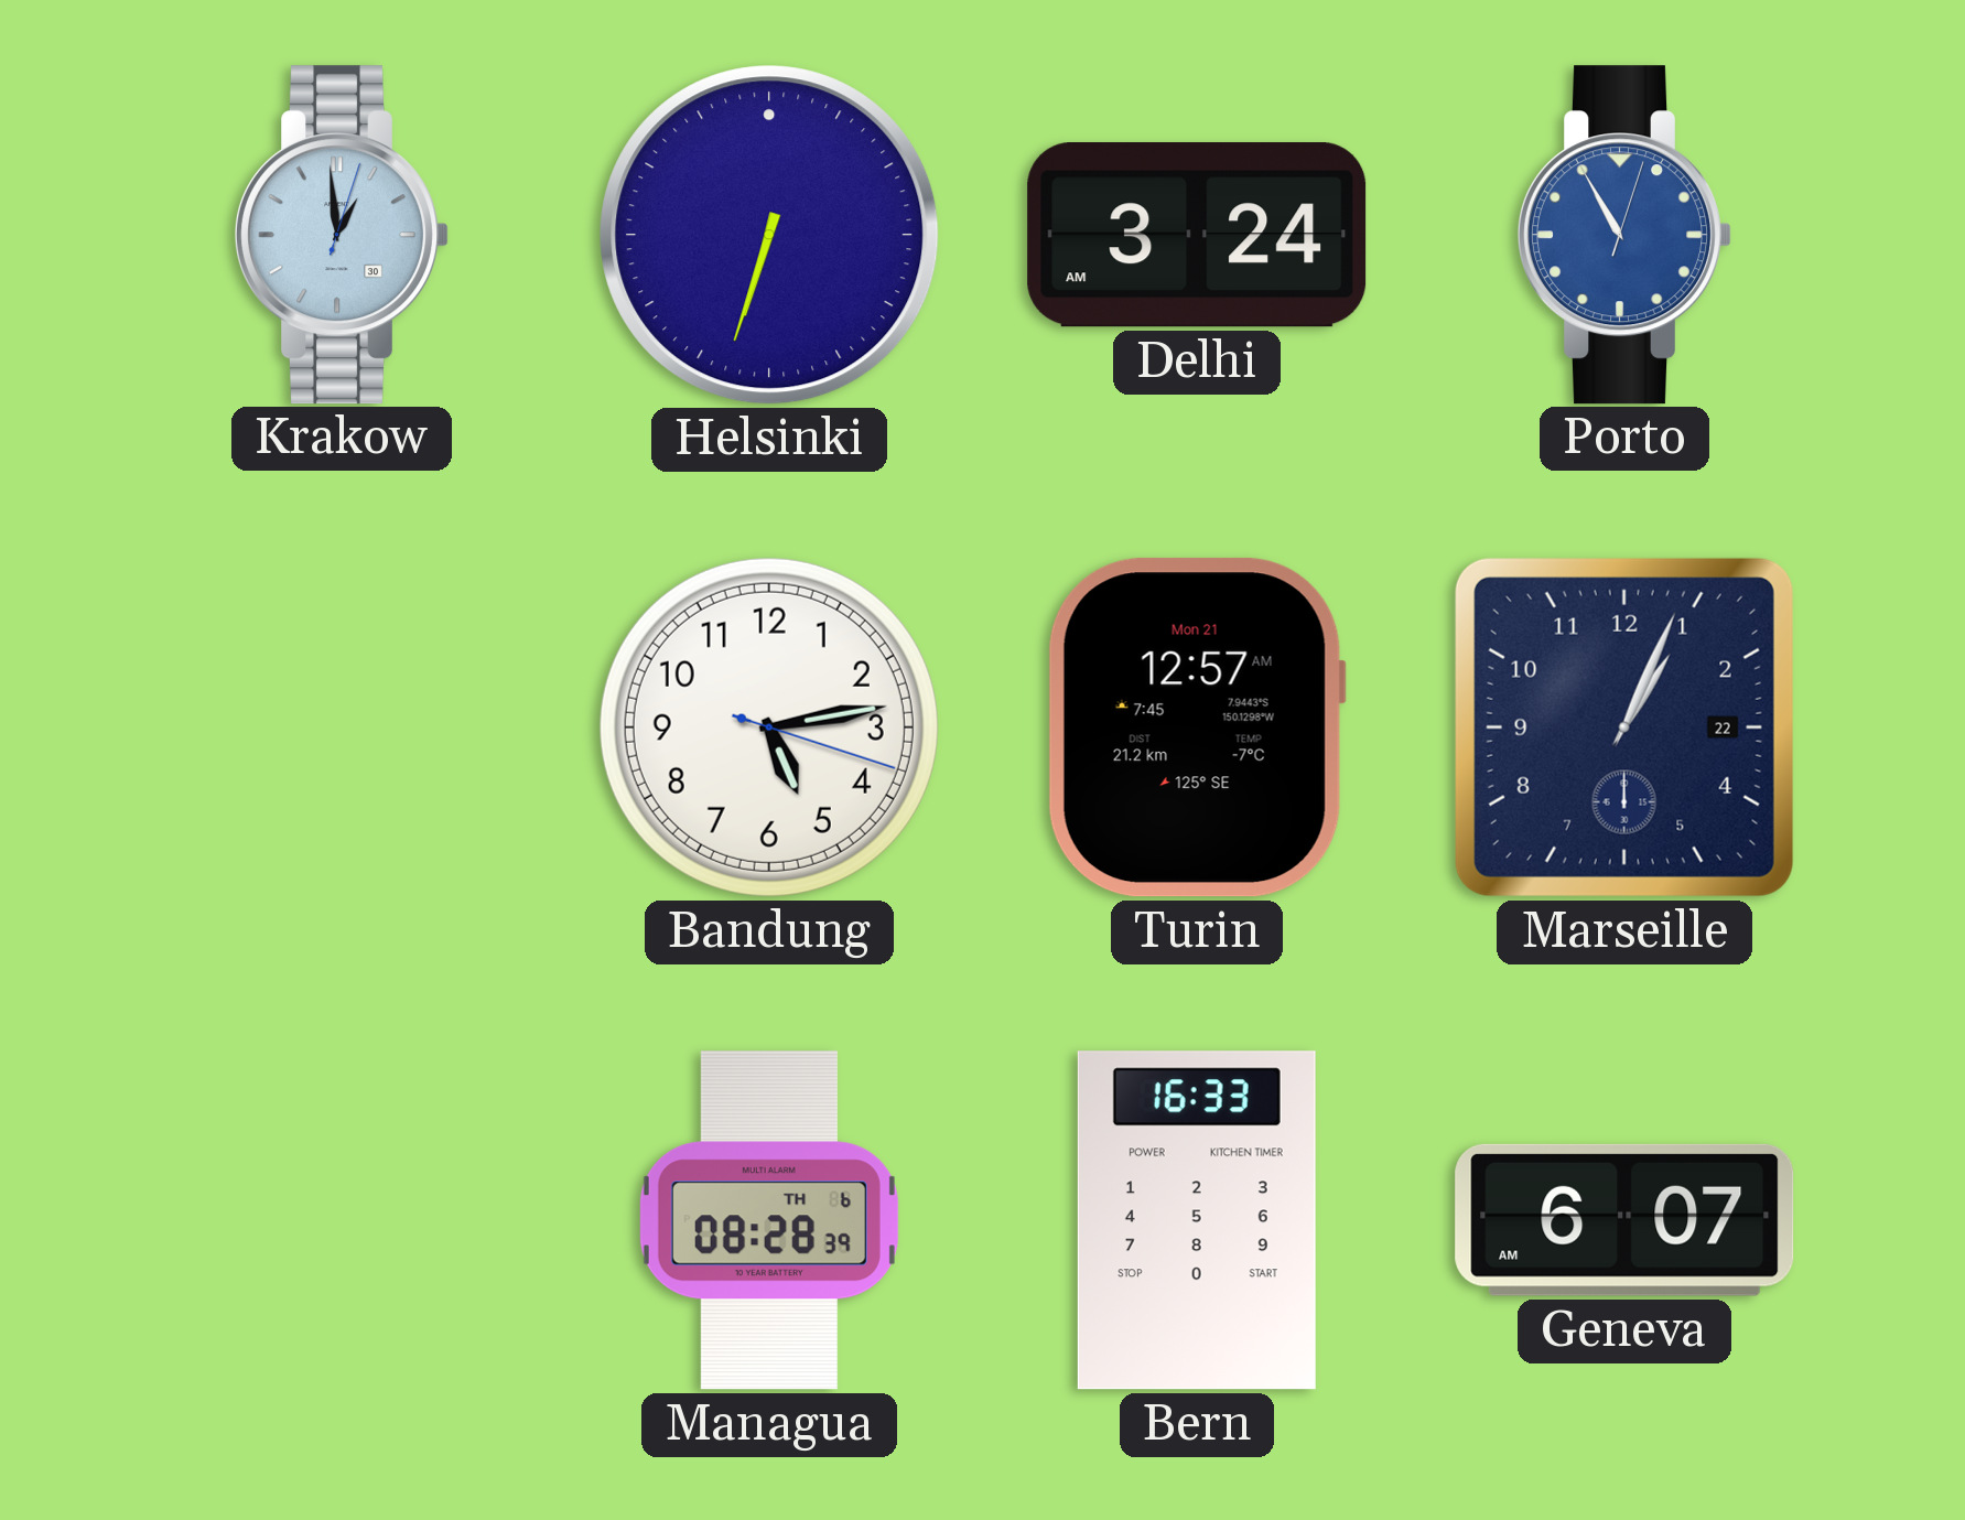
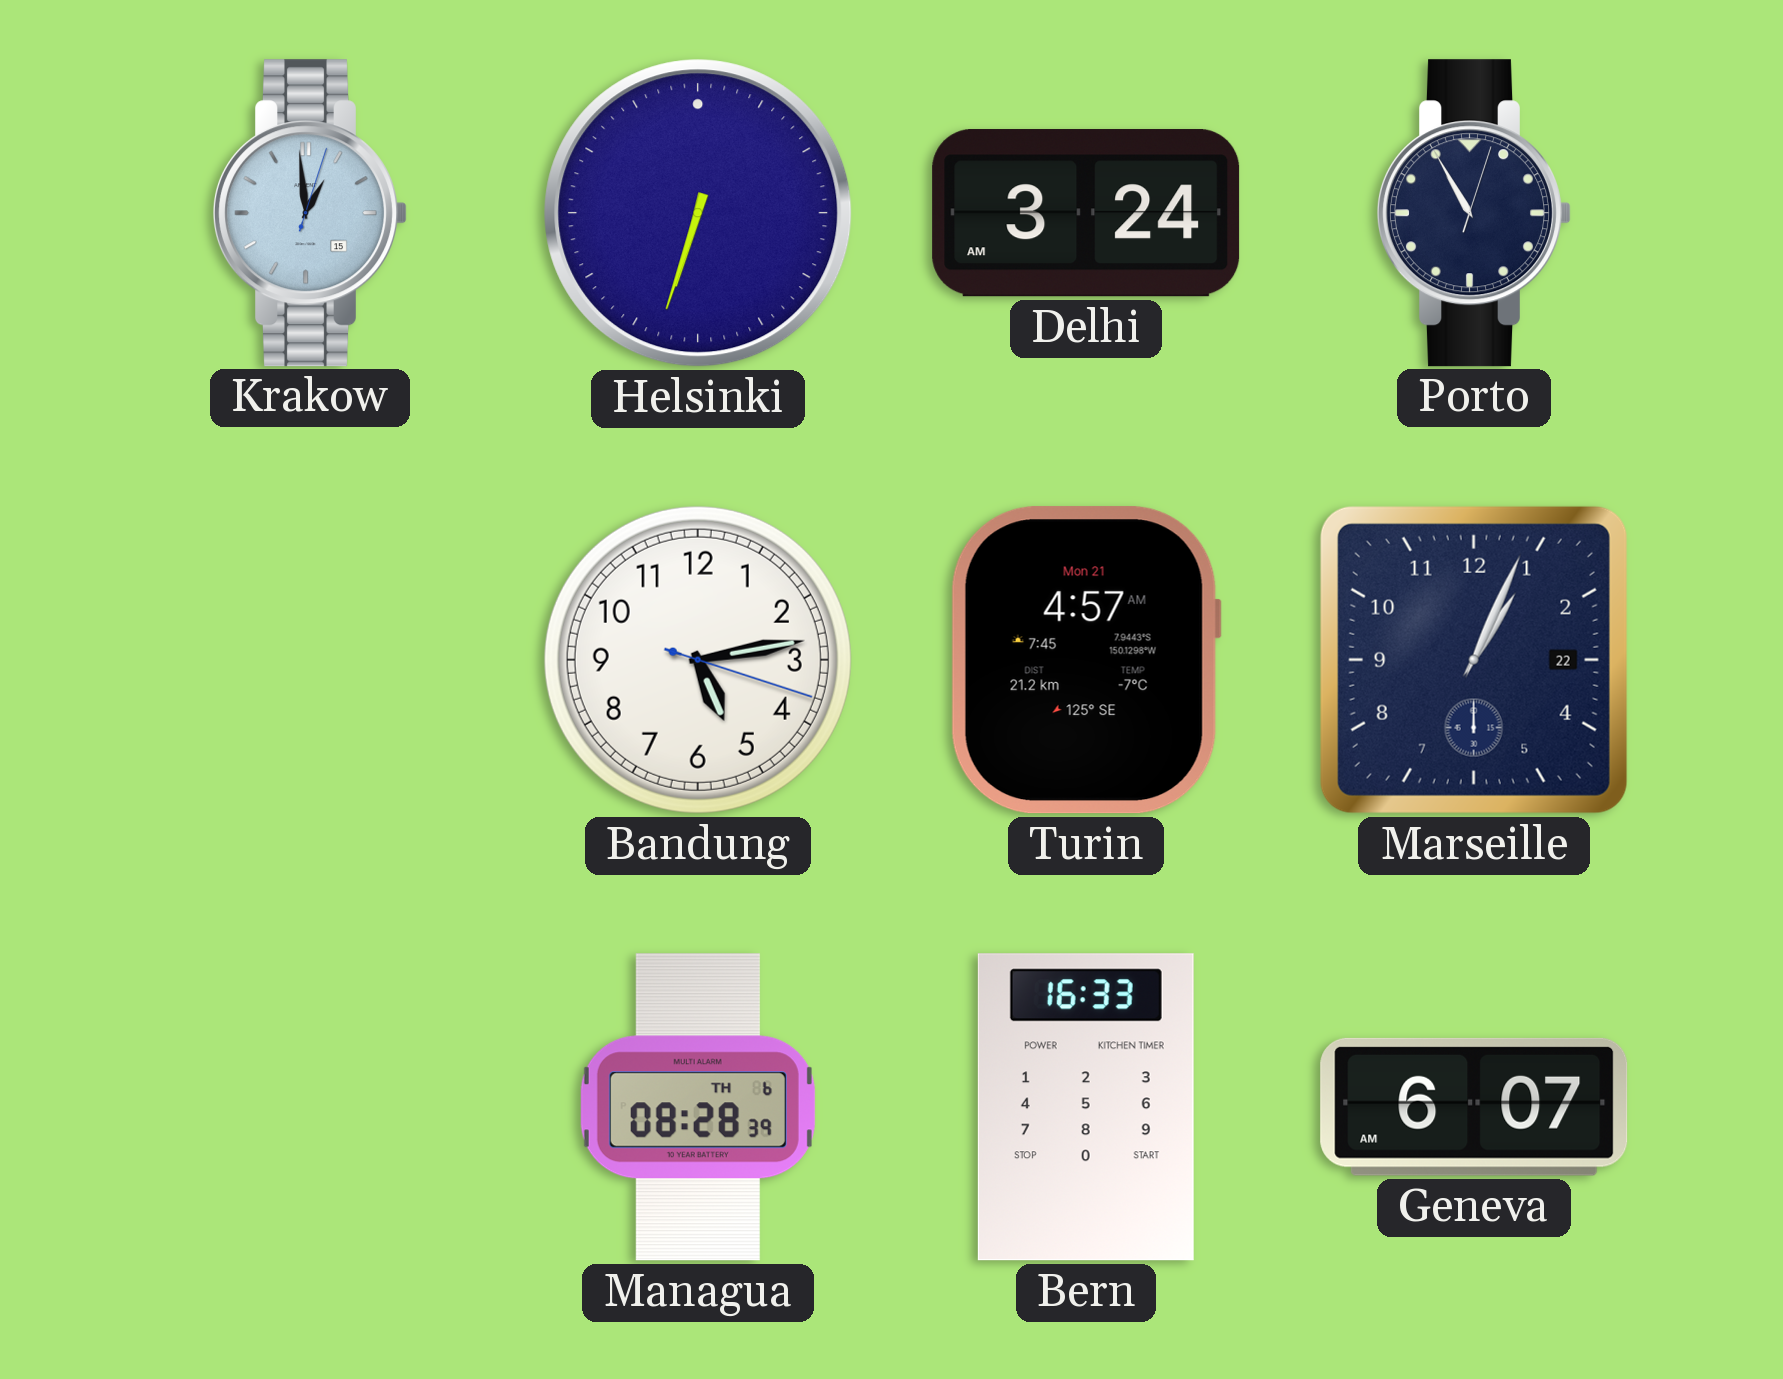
Krakow date: 30 -> 15
Porto dial: blue -> navy
Turin: 12:57 -> 4:57
